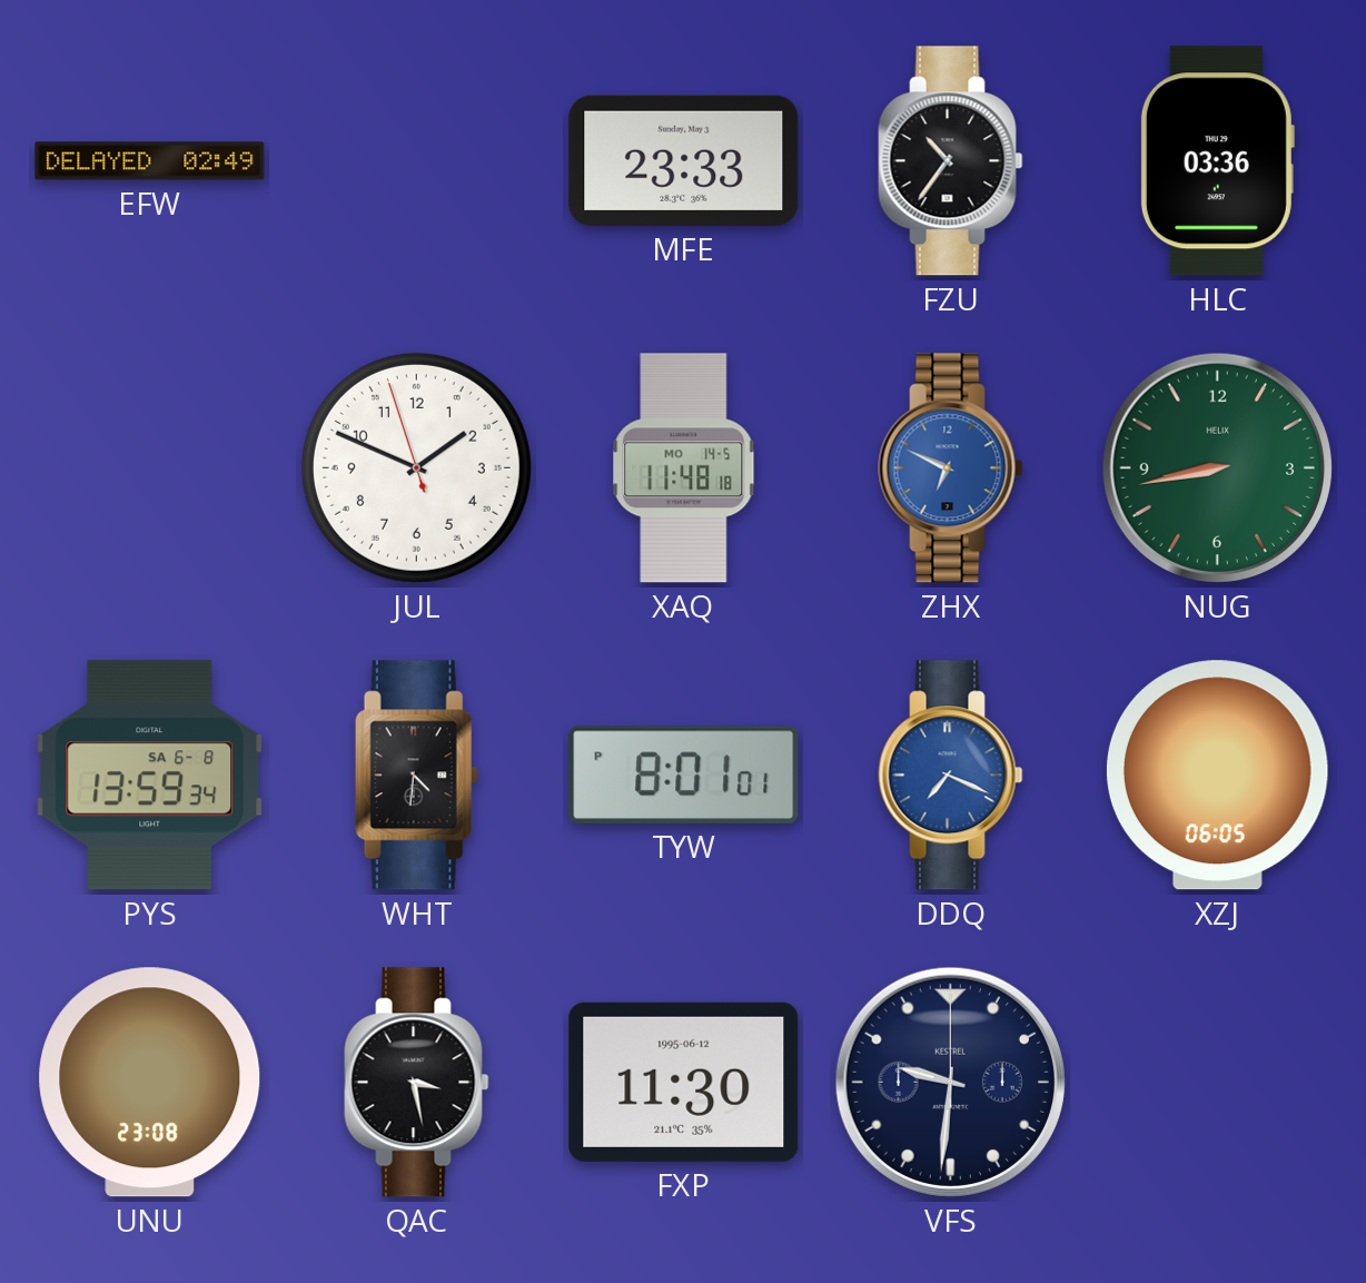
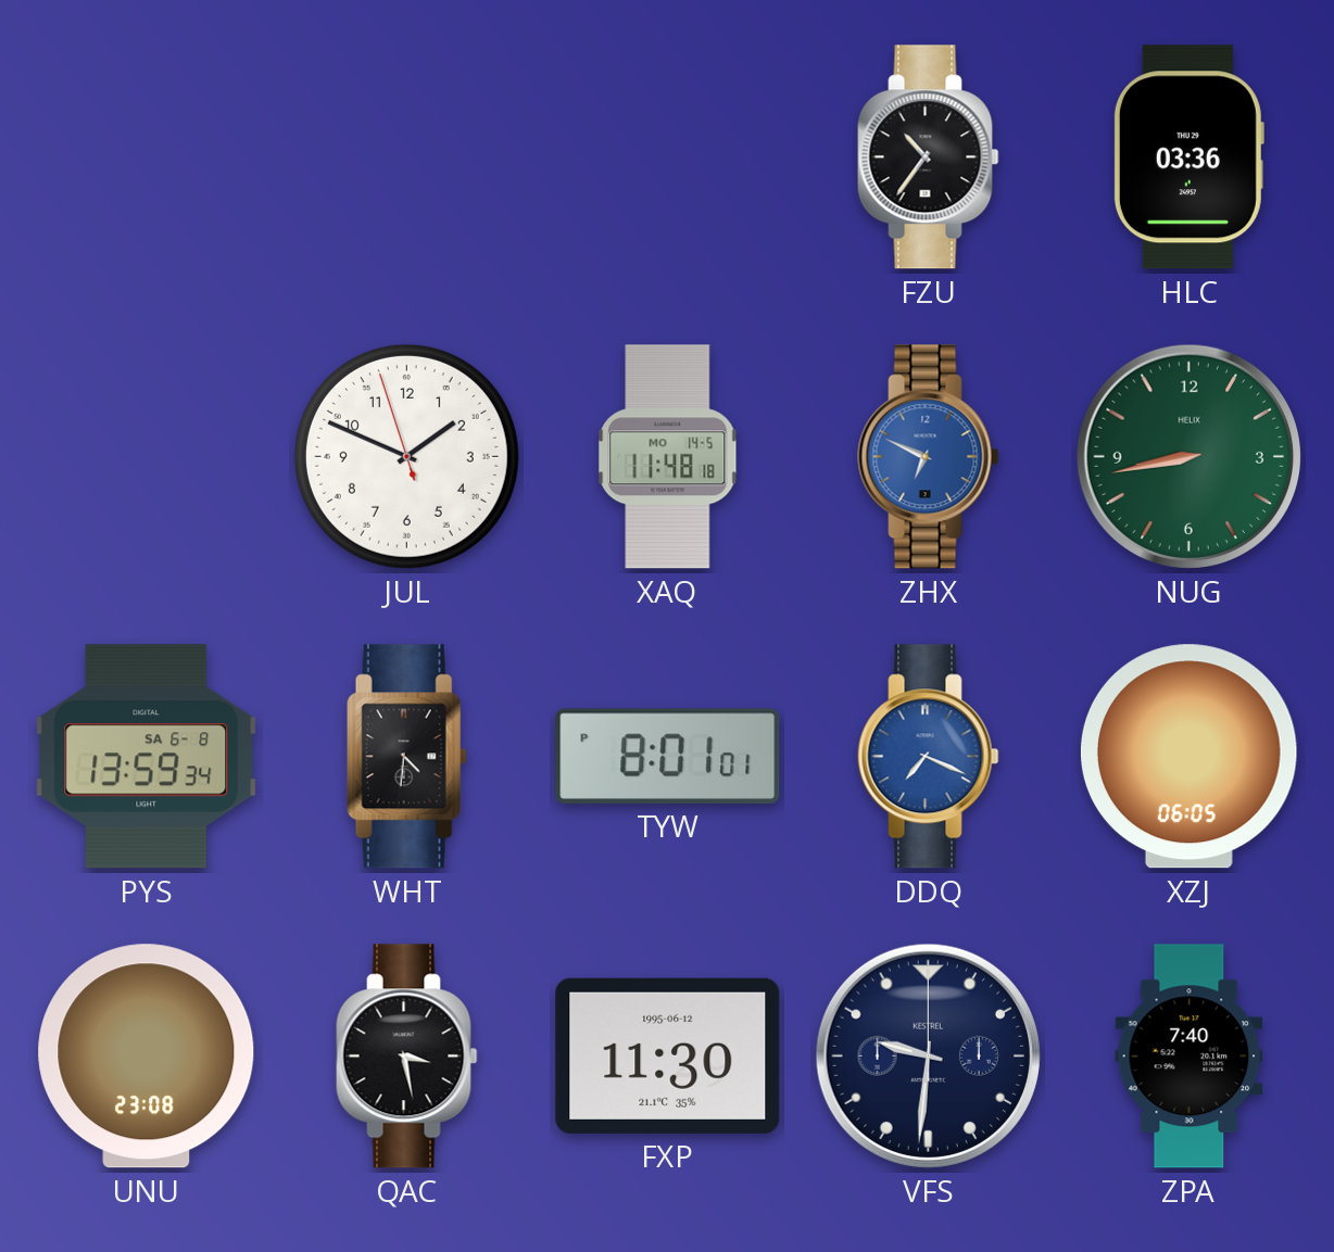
EFW: 02:49 -> none
MFE: 23:33 -> none
ZPA: none -> 7:40
